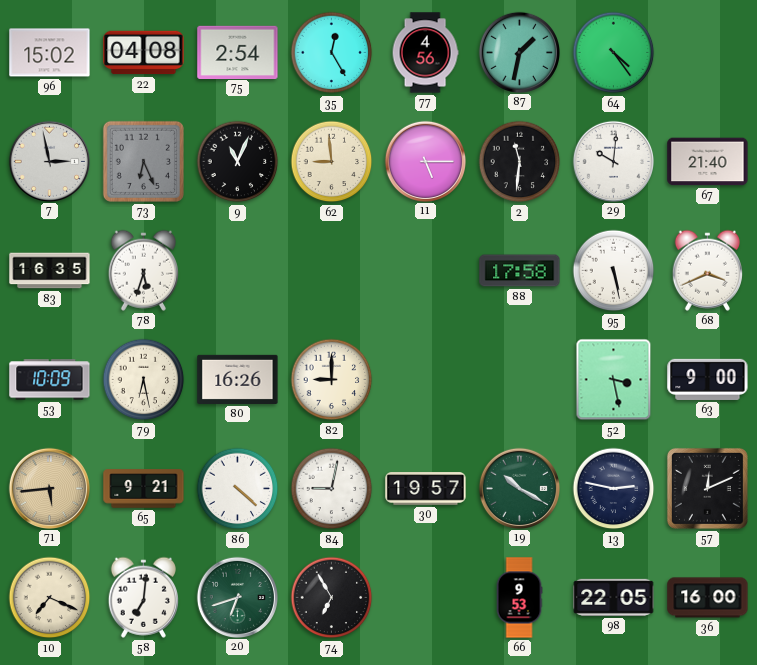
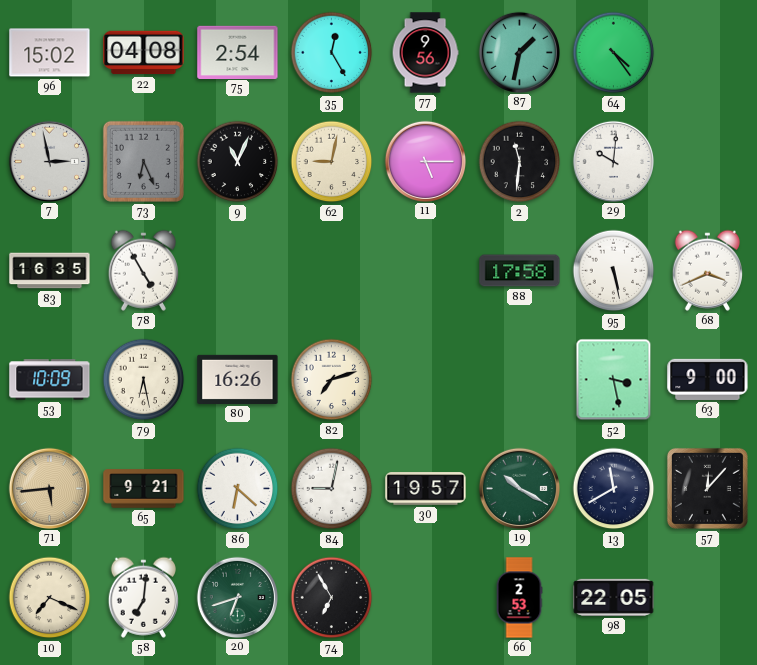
77: 4:56 -> 9:56
62: 8:59 -> 9:02
67: 21:40 -> none
78: 5:33 -> 4:55
82: 9:00 -> 7:12
86: 4:22 -> 6:22
13: 2:47 -> 11:40
57: 12:11 -> 12:07
66: 9:53 -> 2:53
36: 16:00 -> none
